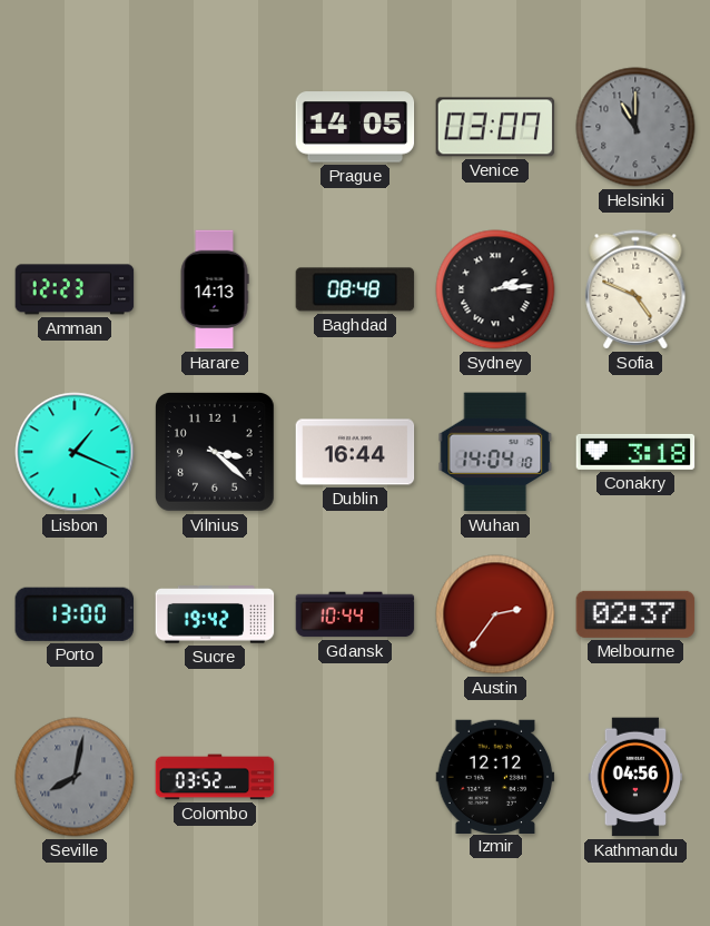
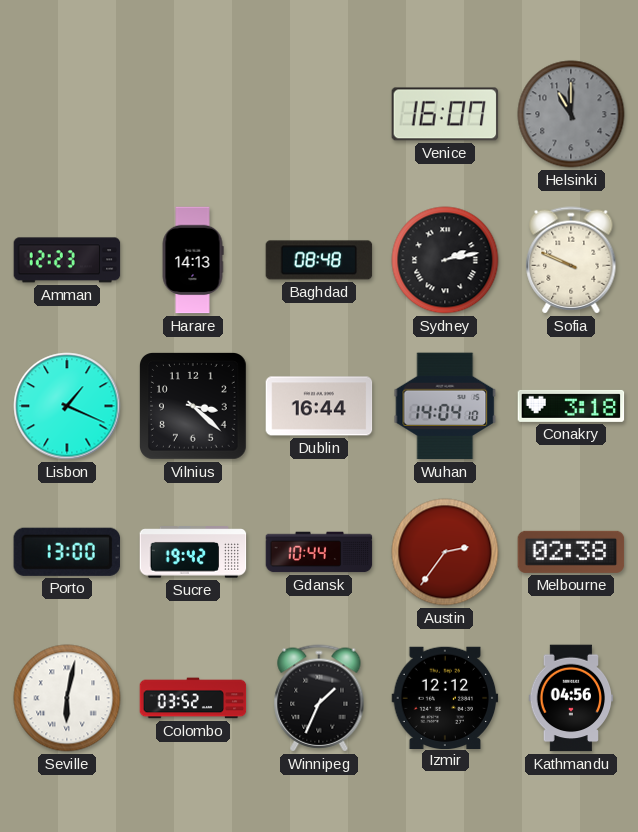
Prague: 14:05 -> none
Venice: 03:07 -> 16:07
Sydney: 2:14 -> 2:13
Sofia: 4:49 -> 9:49
Melbourne: 02:37 -> 02:38
Seville: 8:02 -> 6:02
Seville dial: grey -> white
Winnipeg: none -> 1:34
